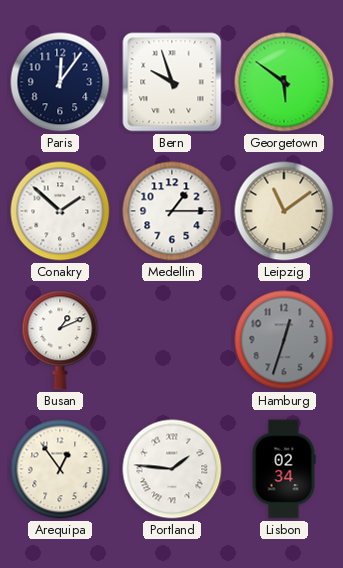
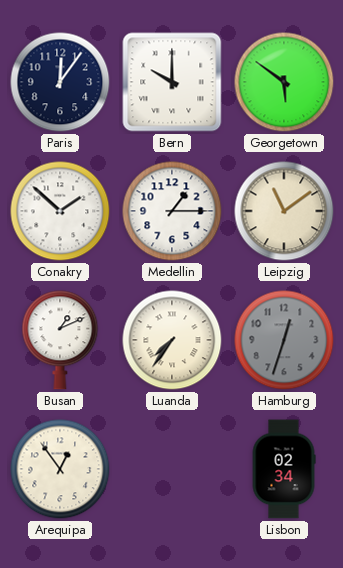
Bern: 9:57 -> 10:00
Luanda: none -> 7:36
Portland: 1:46 -> none
